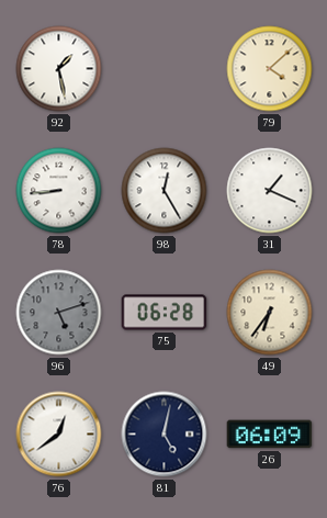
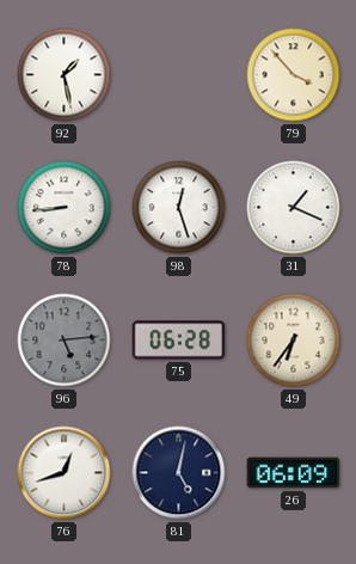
79: 4:08 -> 3:53
98: 12:25 -> 12:27
96: 5:12 -> 5:14
76: 12:39 -> 12:42
